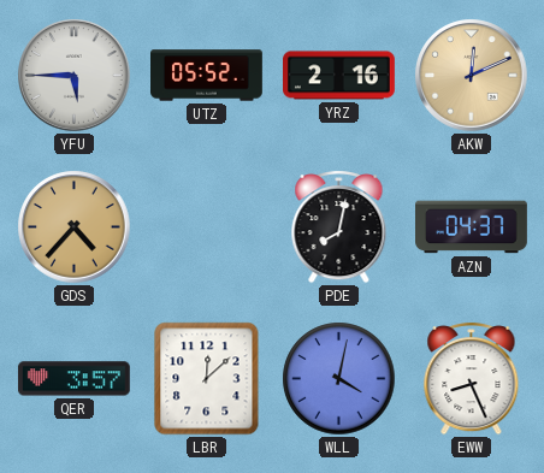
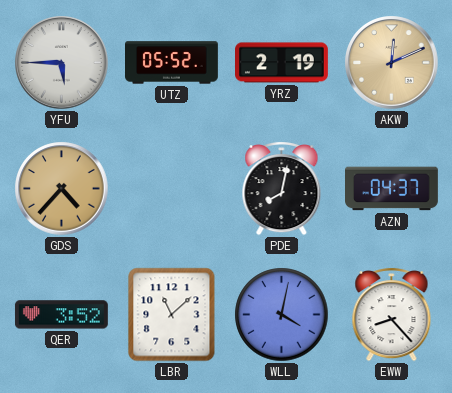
YRZ: 2:16 -> 2:19
QER: 3:57 -> 3:52
LBR: 12:08 -> 11:08
EWW: 8:26 -> 8:23
